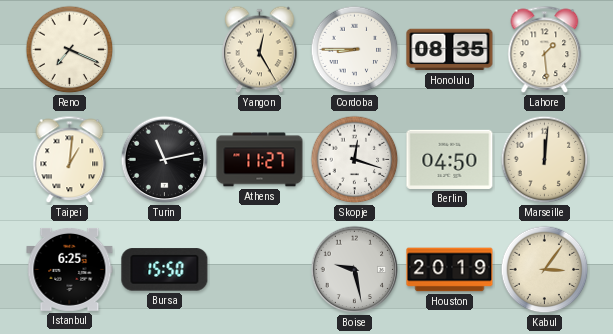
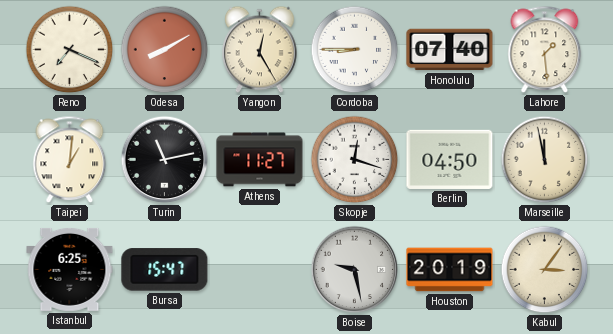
Odesa: none -> 8:10
Honolulu: 08:35 -> 07:40
Marseille: 12:01 -> 11:58
Bursa: 15:50 -> 15:47
